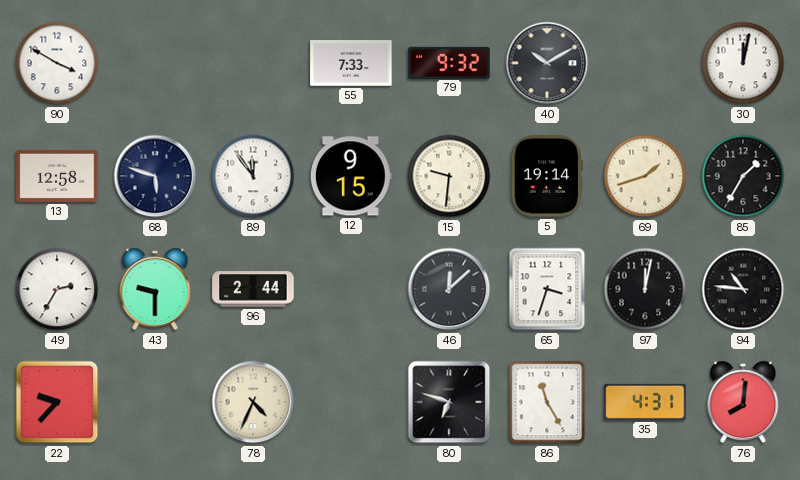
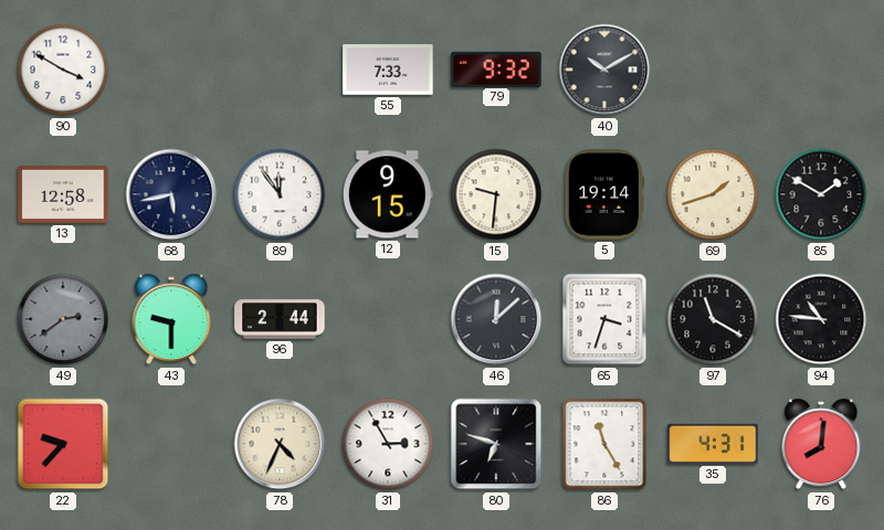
30: 12:02 -> none
68: 5:48 -> 5:43
85: 1:35 -> 1:50
49: 2:35 -> 2:39
49 dial: white -> grey
97: 12:02 -> 11:20
31: none -> 2:55
